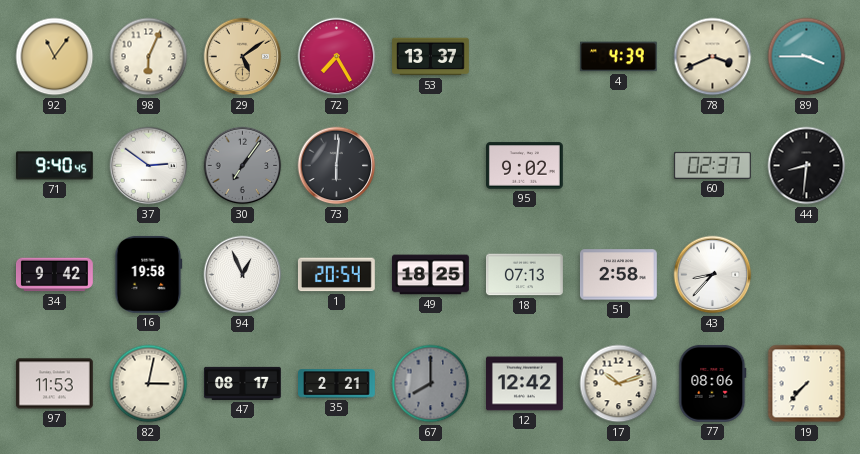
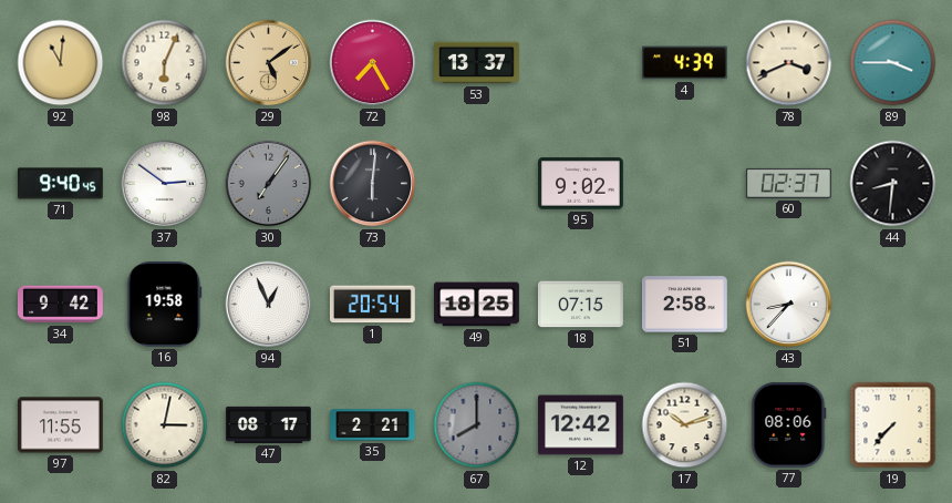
92: 11:06 -> 11:01
18: 07:13 -> 07:15
97: 11:53 -> 11:55
